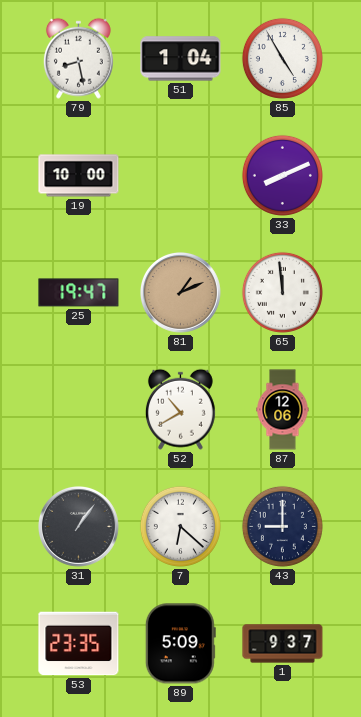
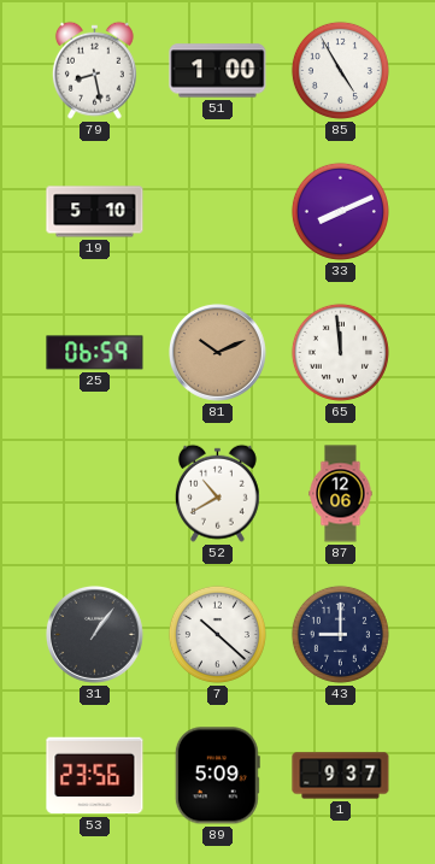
51: 1:04 -> 1:00
19: 10:00 -> 5:10
25: 19:47 -> 06:59
81: 1:11 -> 10:11
7: 6:22 -> 10:22
53: 23:35 -> 23:56
